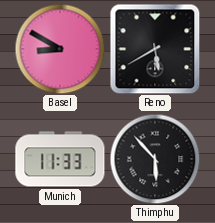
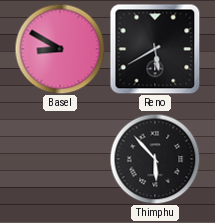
Munich: 11:33 -> none
